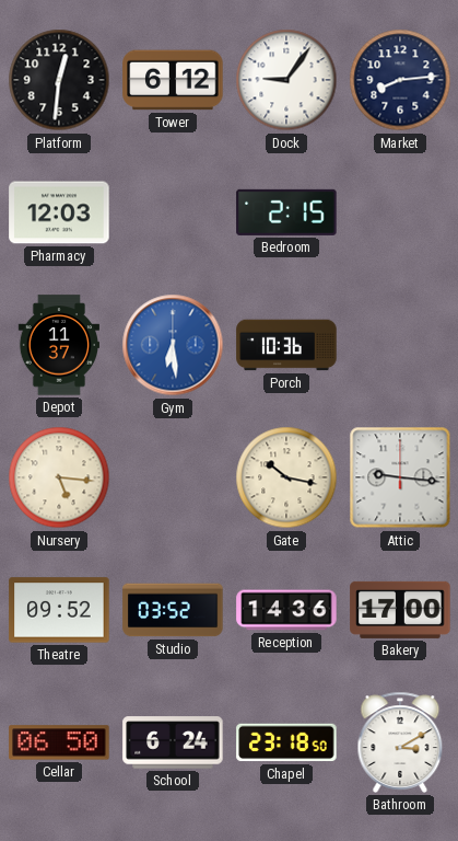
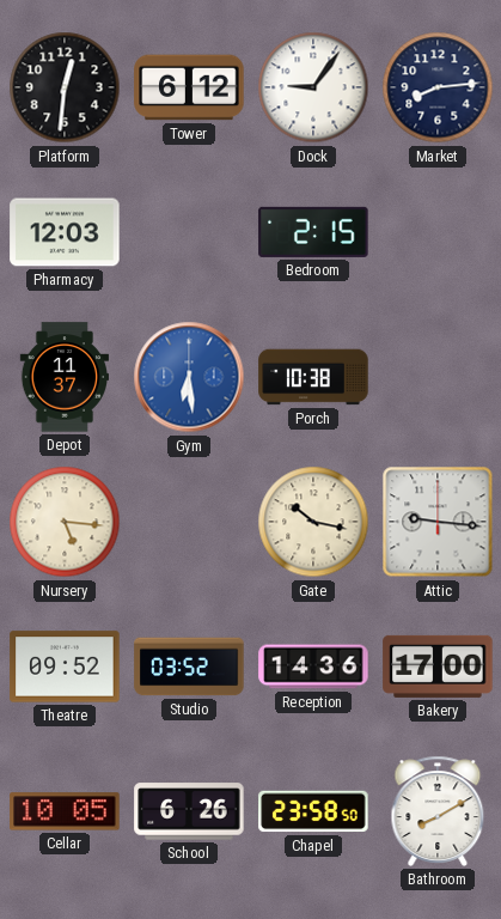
Porch: 10:36 -> 10:38
Cellar: 06:50 -> 10:05
School: 6:24 -> 6:26
Chapel: 23:18 -> 23:58
Bathroom: 3:10 -> 8:10
